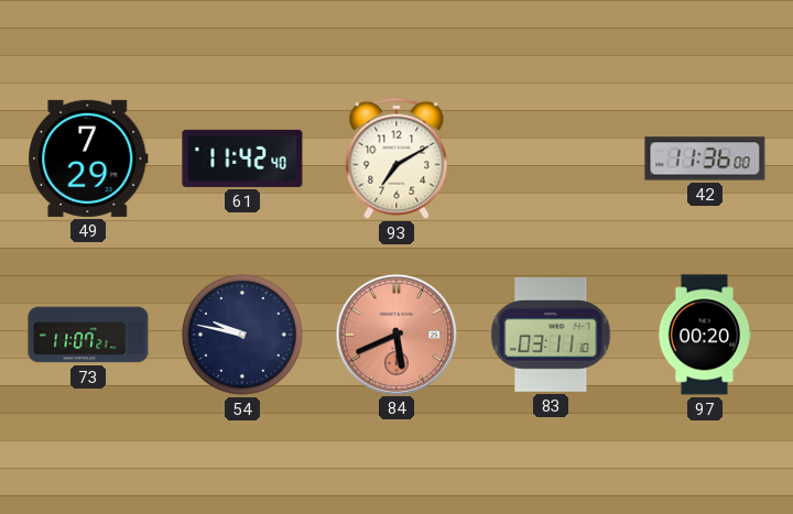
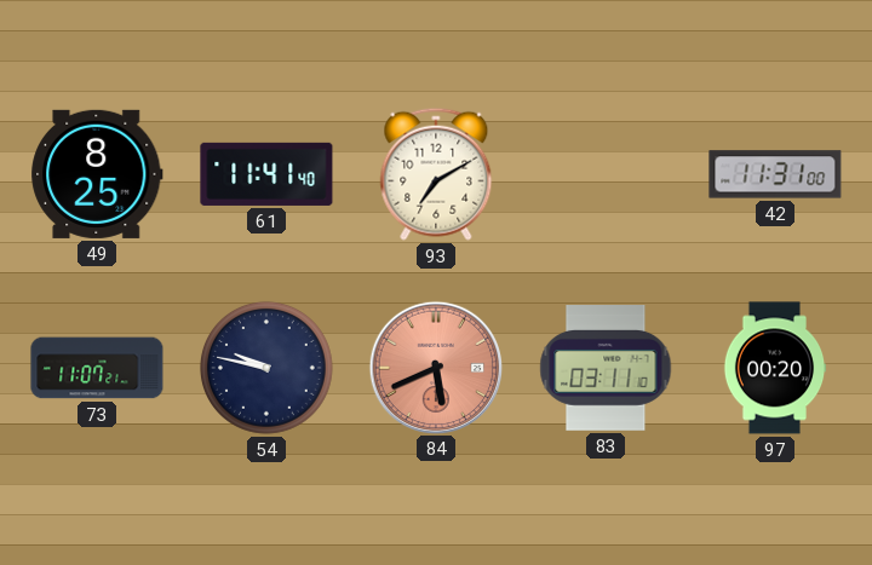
49: 7:29 -> 8:25
61: 11:42 -> 11:41
42: 11:36 -> 11:31
